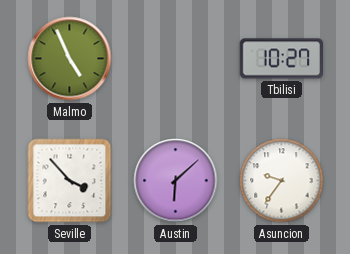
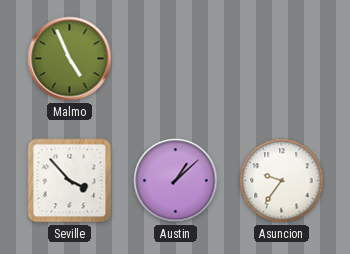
Tbilisi: 10:27 -> none
Austin: 6:08 -> 1:08
